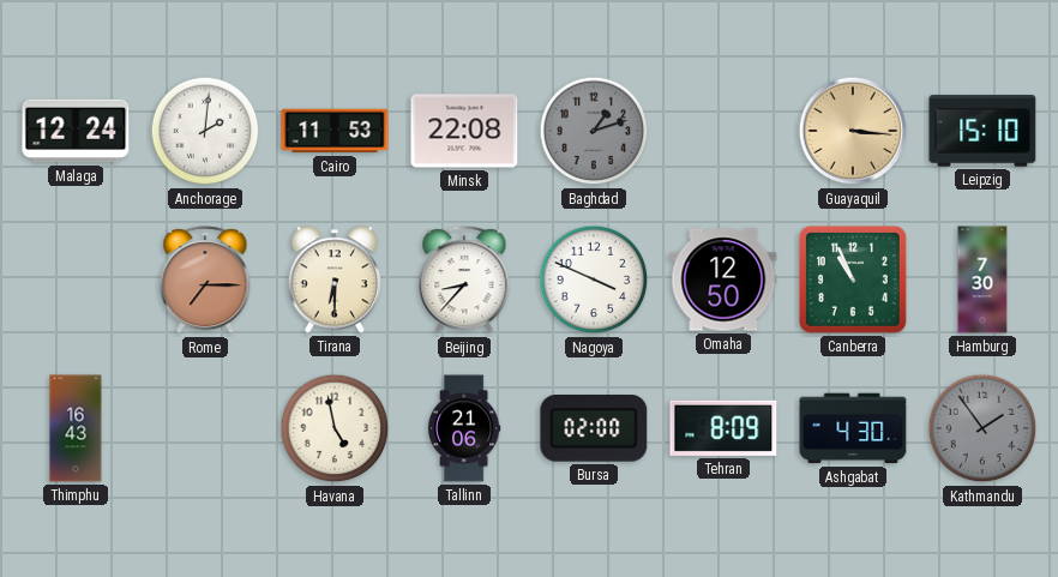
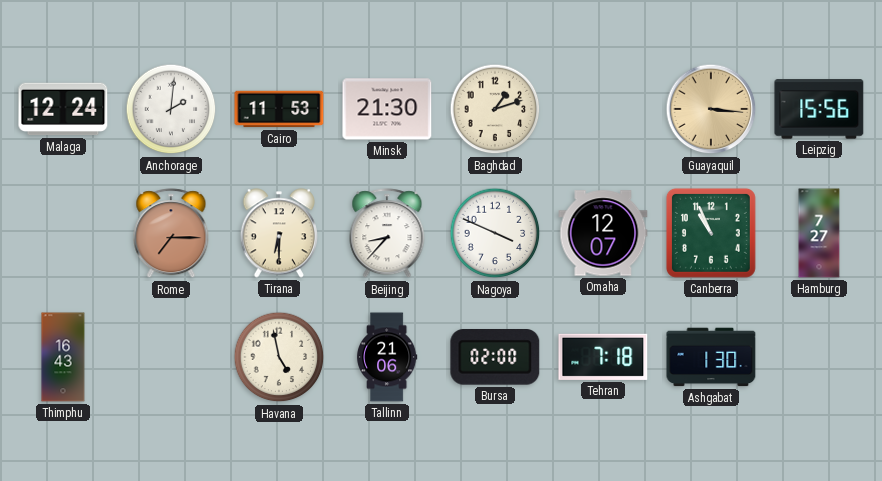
Minsk: 22:08 -> 21:30
Baghdad dial: grey -> cream
Leipzig: 15:10 -> 15:56
Omaha: 12:50 -> 12:07
Hamburg: 7:30 -> 7:27
Tehran: 8:09 -> 7:18
Ashgabat: 4:30 -> 1:30
Kathmandu: 1:54 -> none
